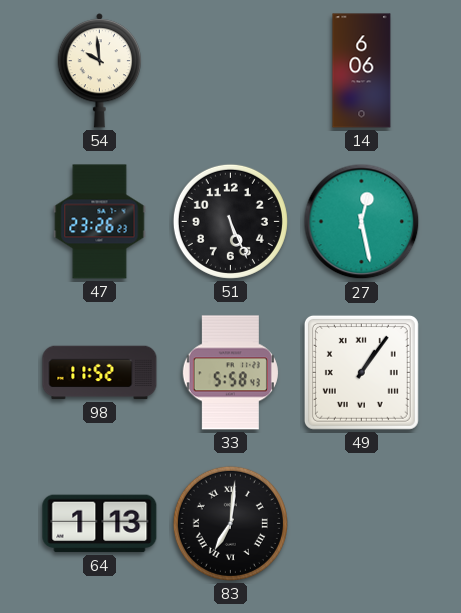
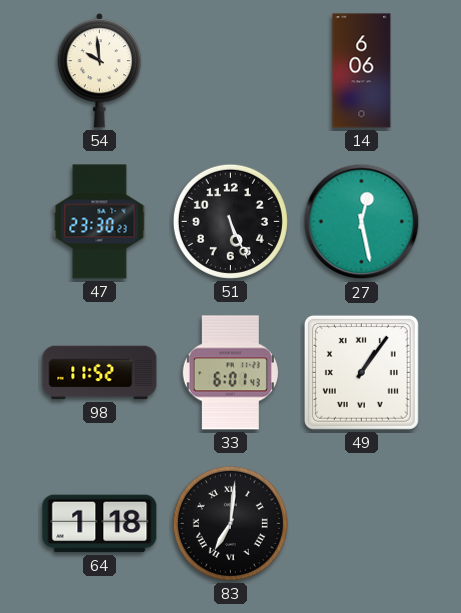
47: 23:26 -> 23:30
33: 5:58 -> 6:01
64: 1:13 -> 1:18
